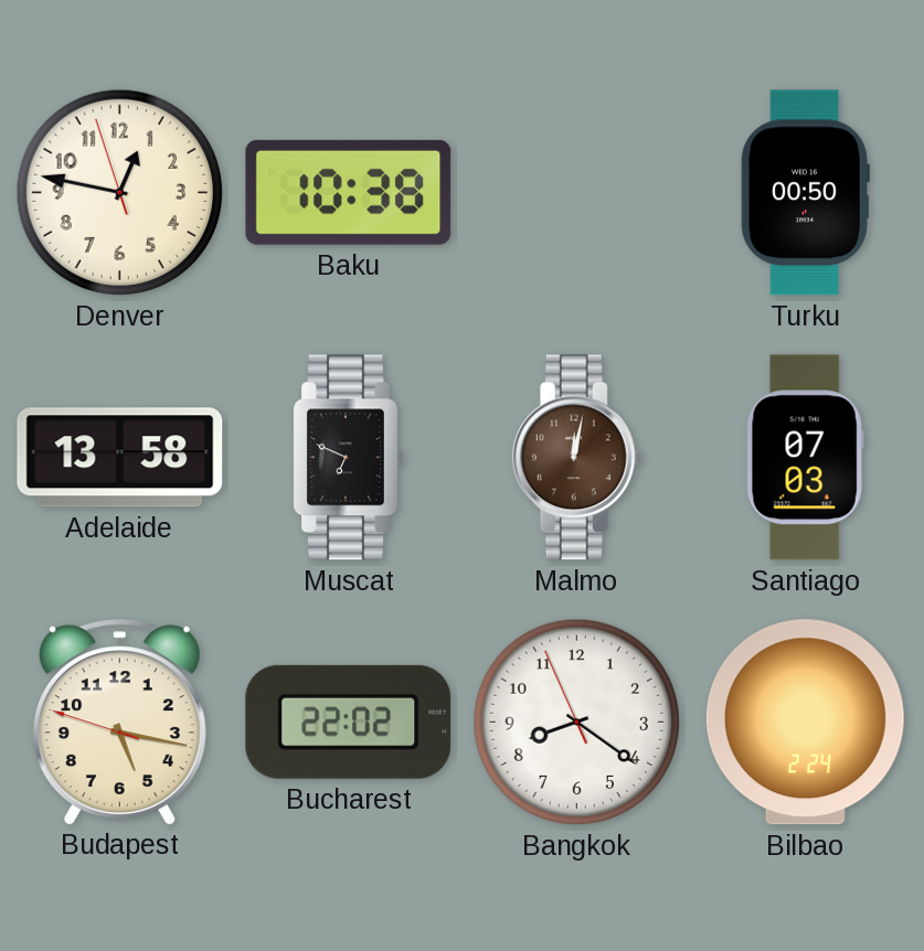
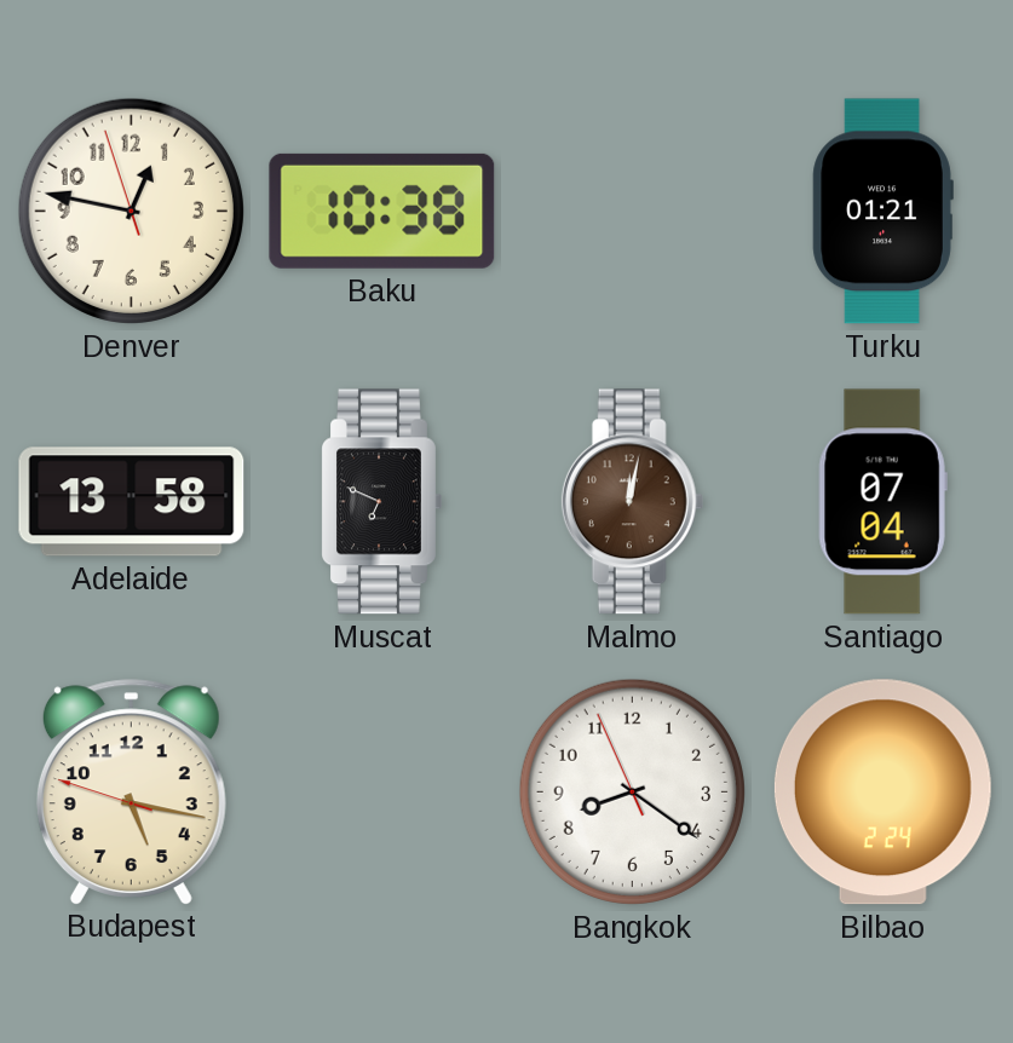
Turku: 00:50 -> 01:21
Santiago: 07:03 -> 07:04
Bucharest: 22:02 -> none
